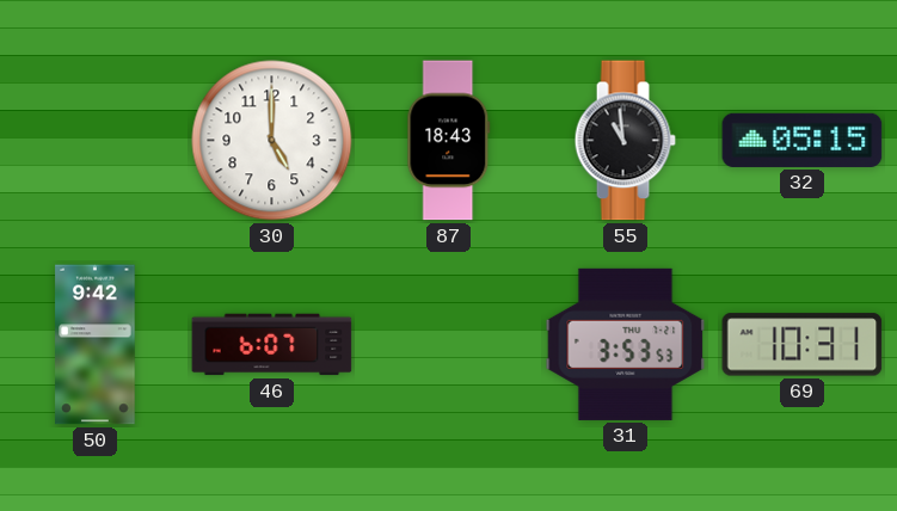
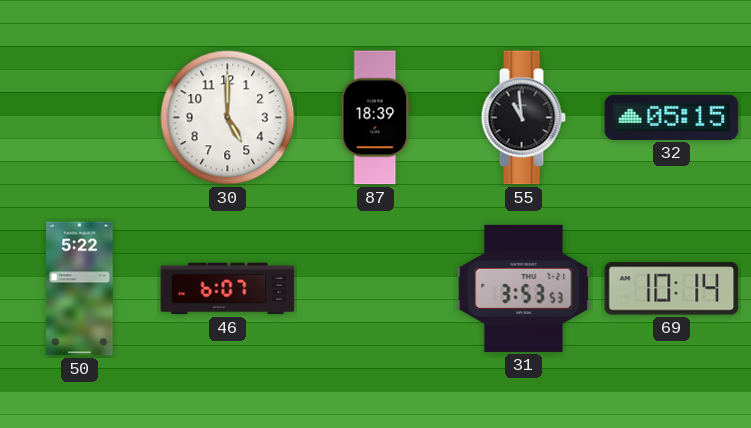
87: 18:43 -> 18:39
50: 9:42 -> 5:22
69: 10:31 -> 10:14
